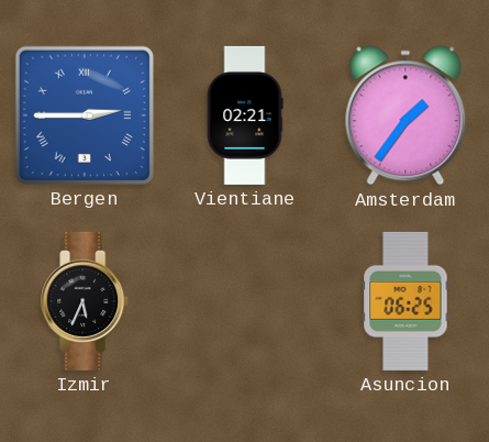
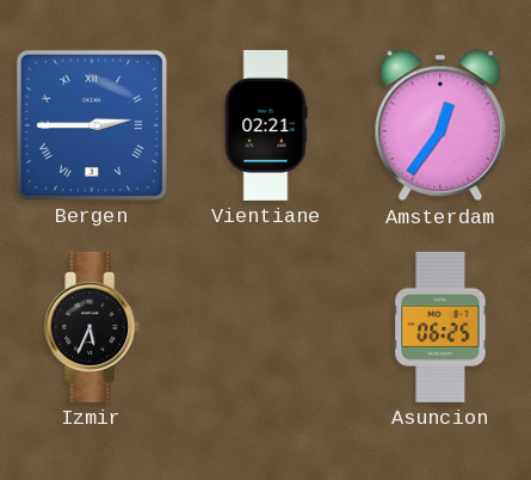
Amsterdam: 1:36 -> 12:36
